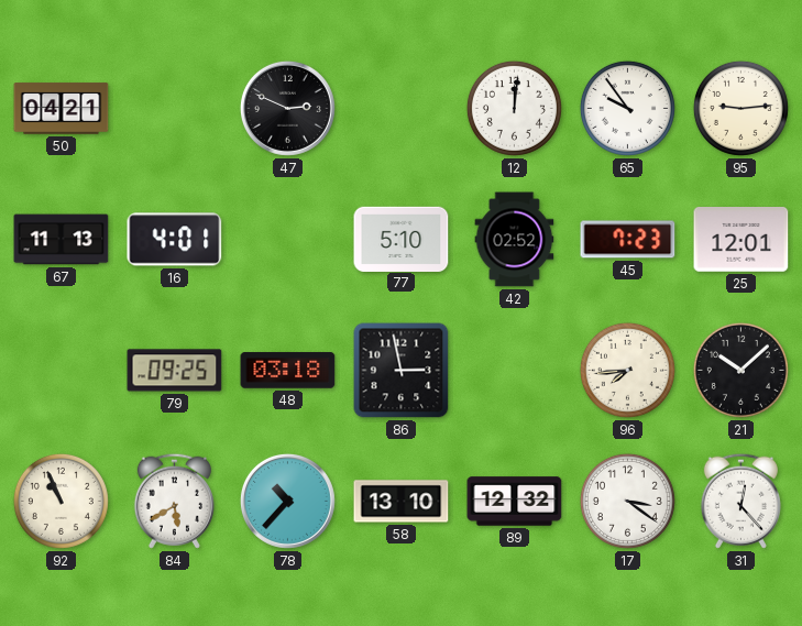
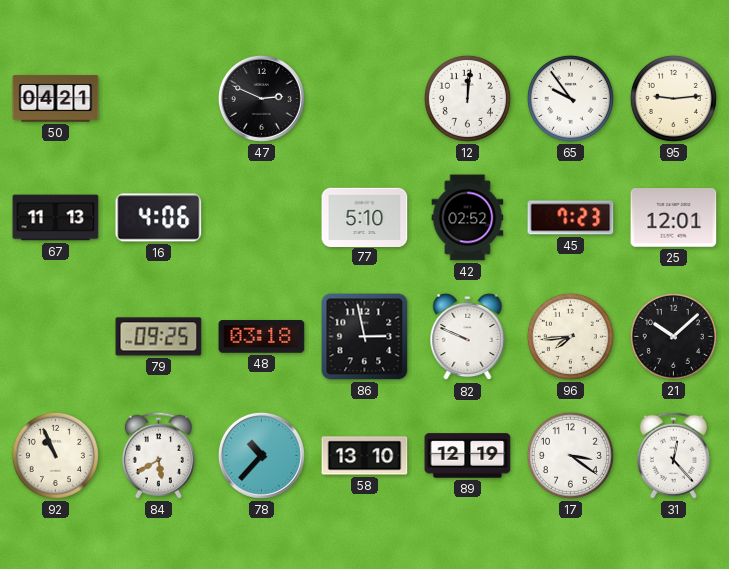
16: 4:01 -> 4:06
82: none -> 9:49
89: 12:32 -> 12:19
